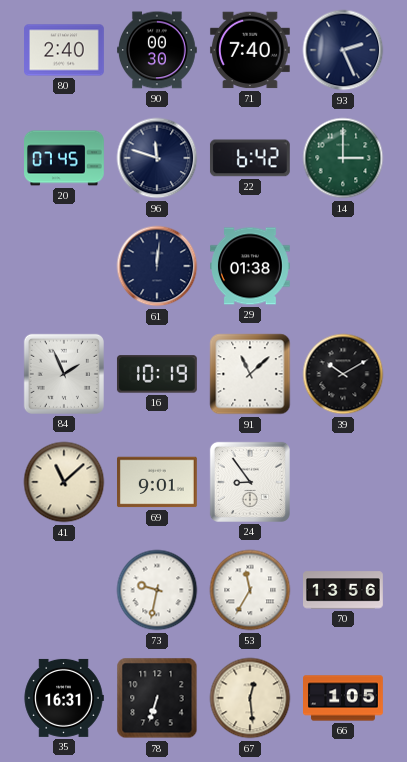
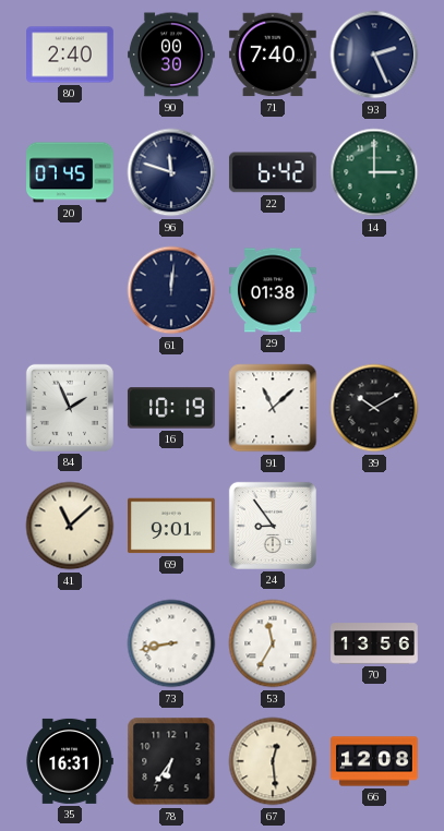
73: 9:32 -> 8:43
78: 6:33 -> 6:36
66: 1:05 -> 12:08
